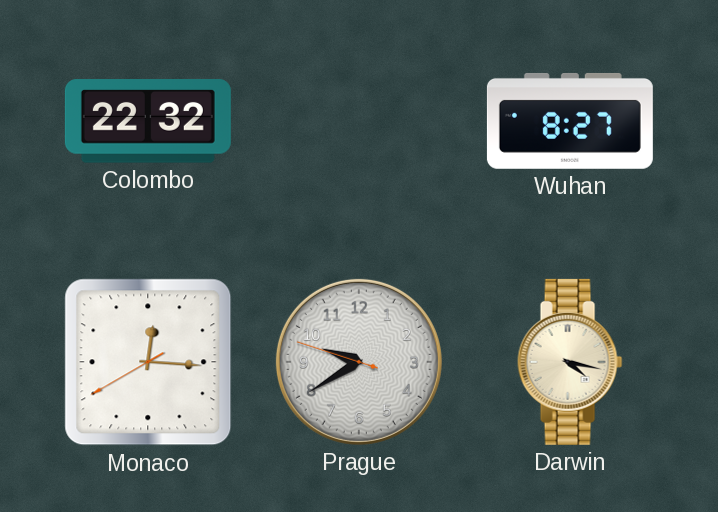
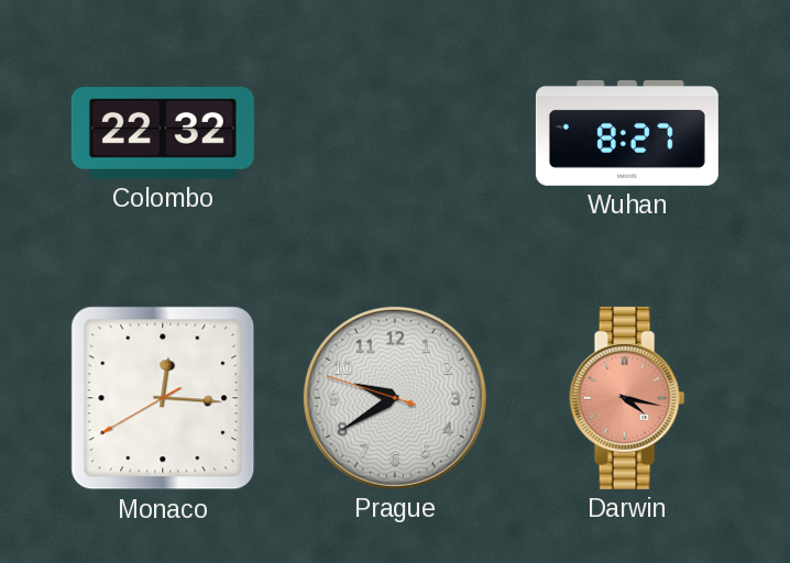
Darwin dial: cream -> salmon
